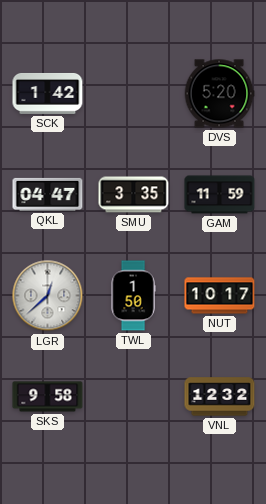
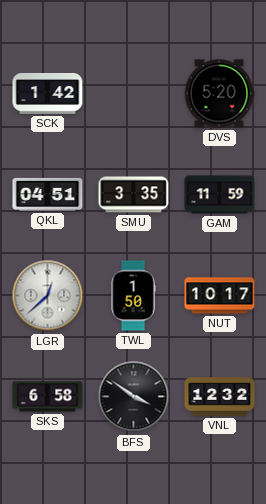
QKL: 04:47 -> 04:51
SKS: 9:58 -> 6:58
BFS: none -> 3:51
